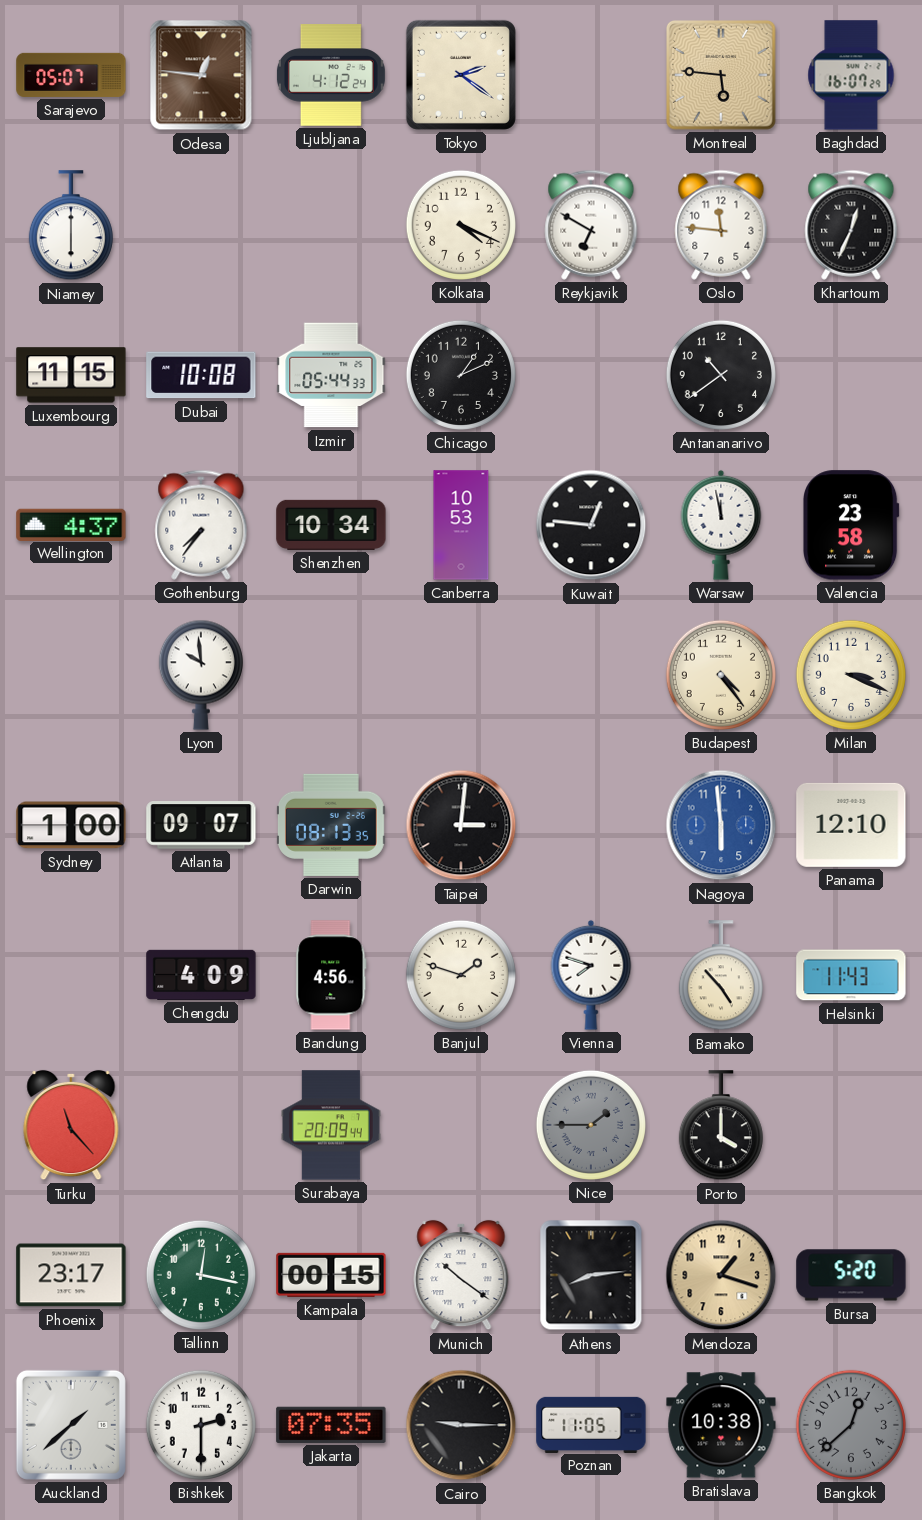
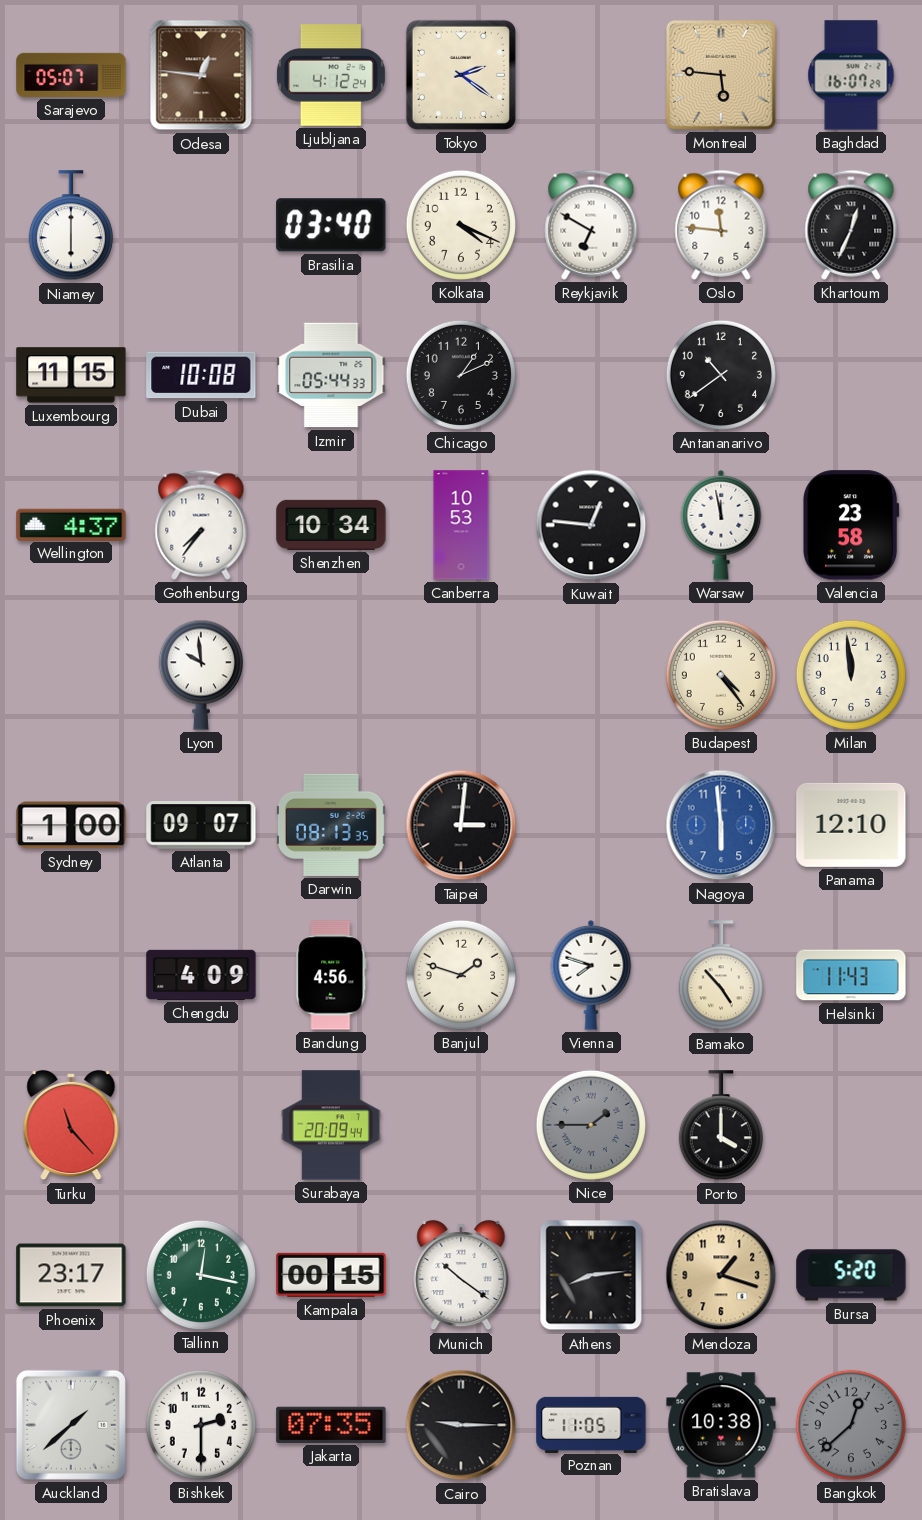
Brasilia: none -> 03:40
Milan: 3:19 -> 11:59
